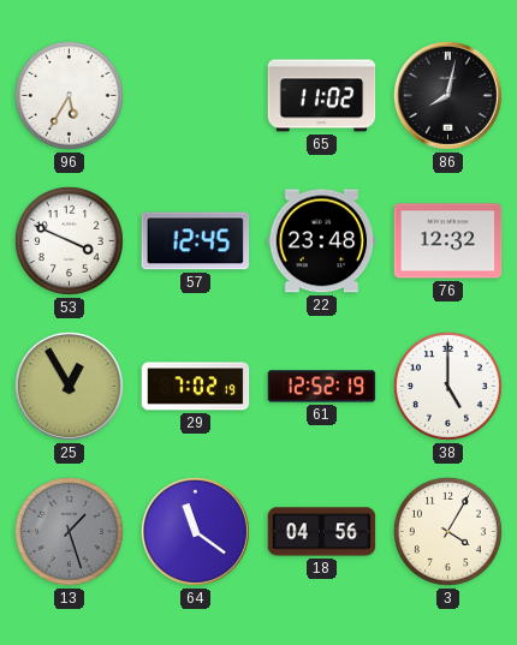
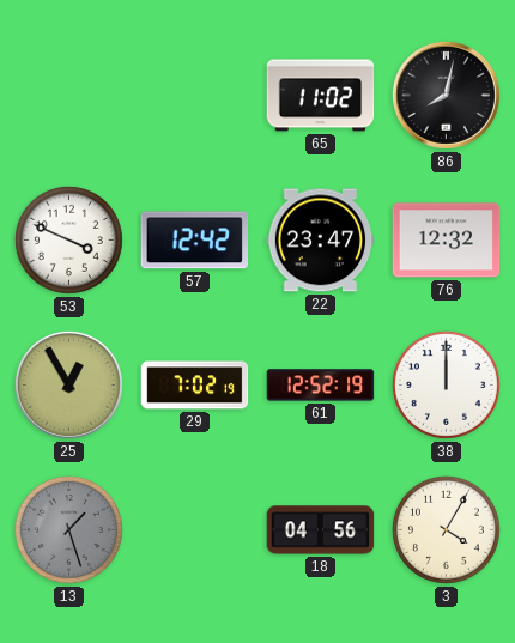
96: 5:35 -> none
57: 12:45 -> 12:42
22: 23:48 -> 23:47
38: 5:00 -> 12:00
64: 11:21 -> none
